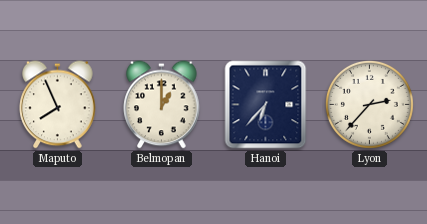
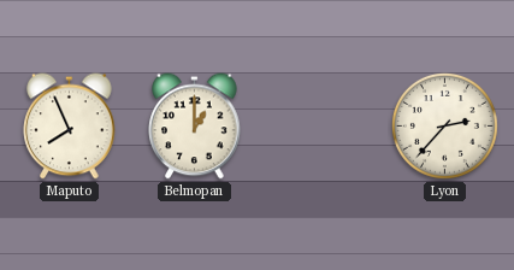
Hanoi: 6:37 -> none
